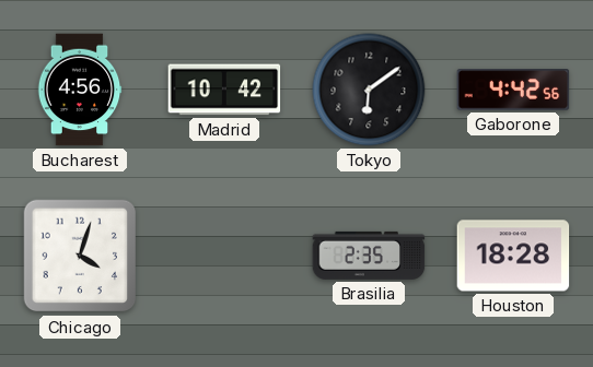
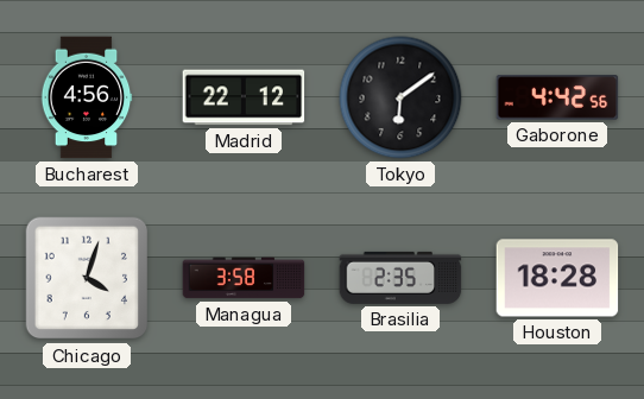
Madrid: 10:42 -> 22:12
Managua: none -> 3:58
